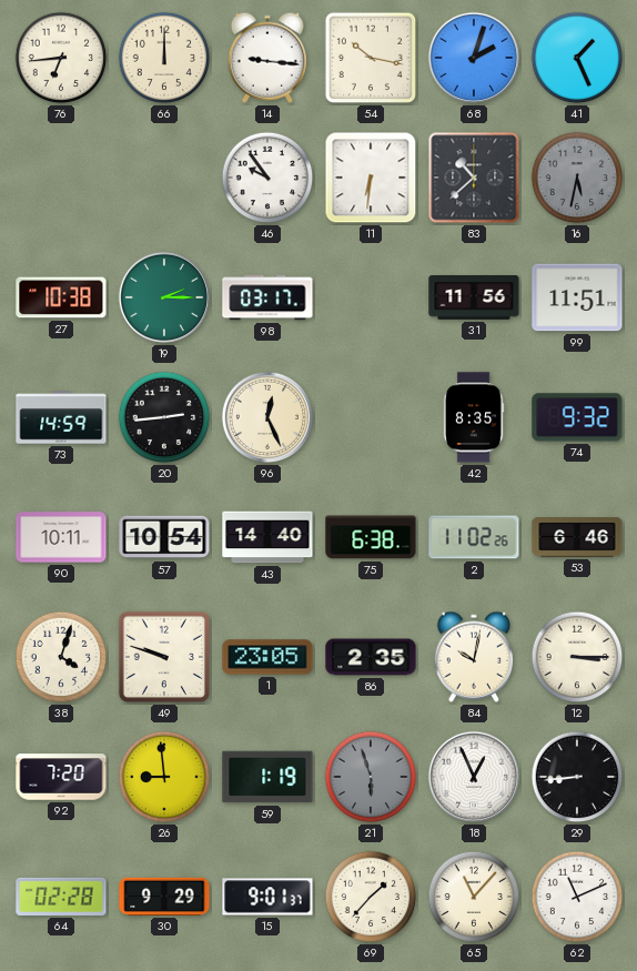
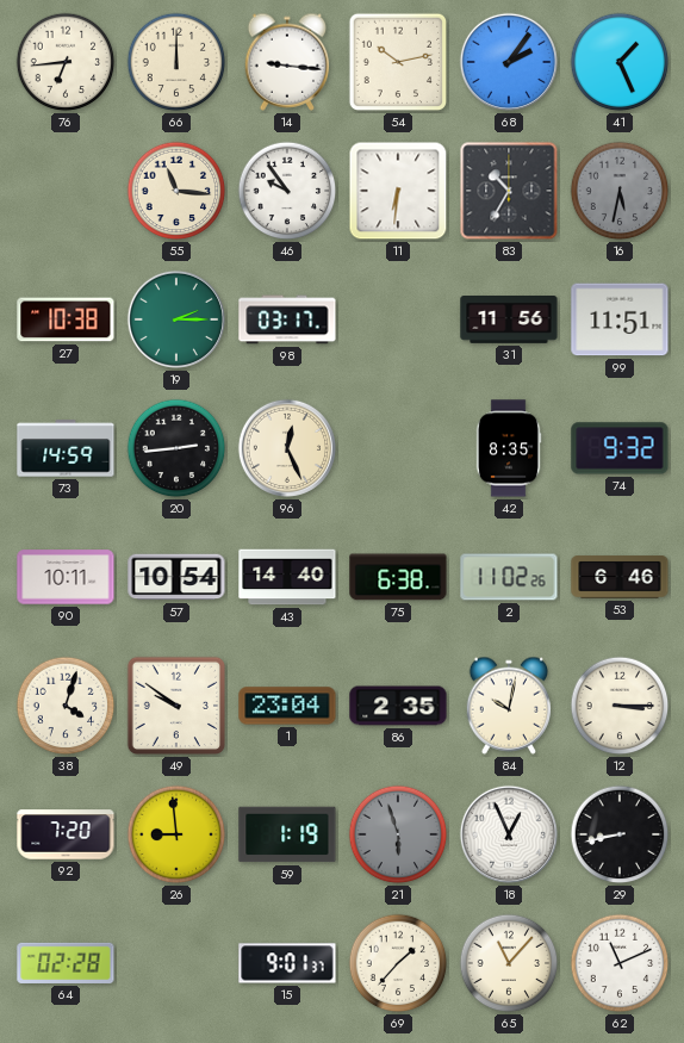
54: 10:17 -> 10:13
68: 2:03 -> 2:06
55: none -> 11:16
83: 10:38 -> 10:35
49: 9:48 -> 9:51
1: 23:05 -> 23:04
29: 8:44 -> 8:43
30: 9:29 -> none
